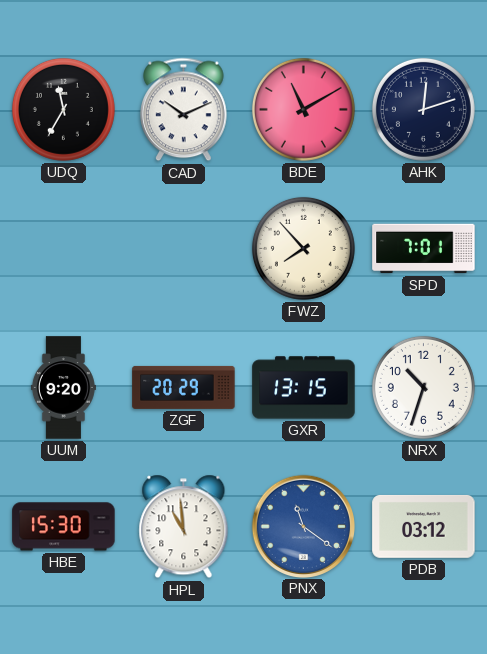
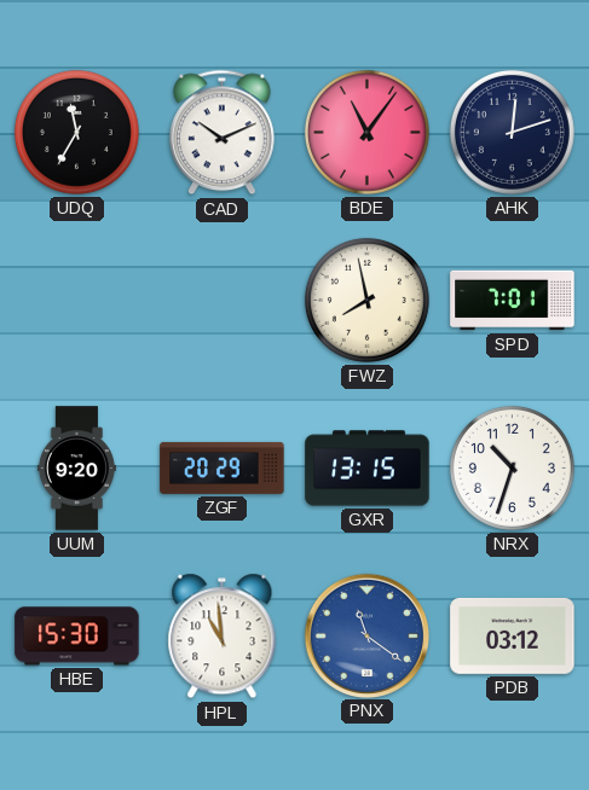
BDE: 11:10 -> 11:06
FWZ: 7:53 -> 7:58
